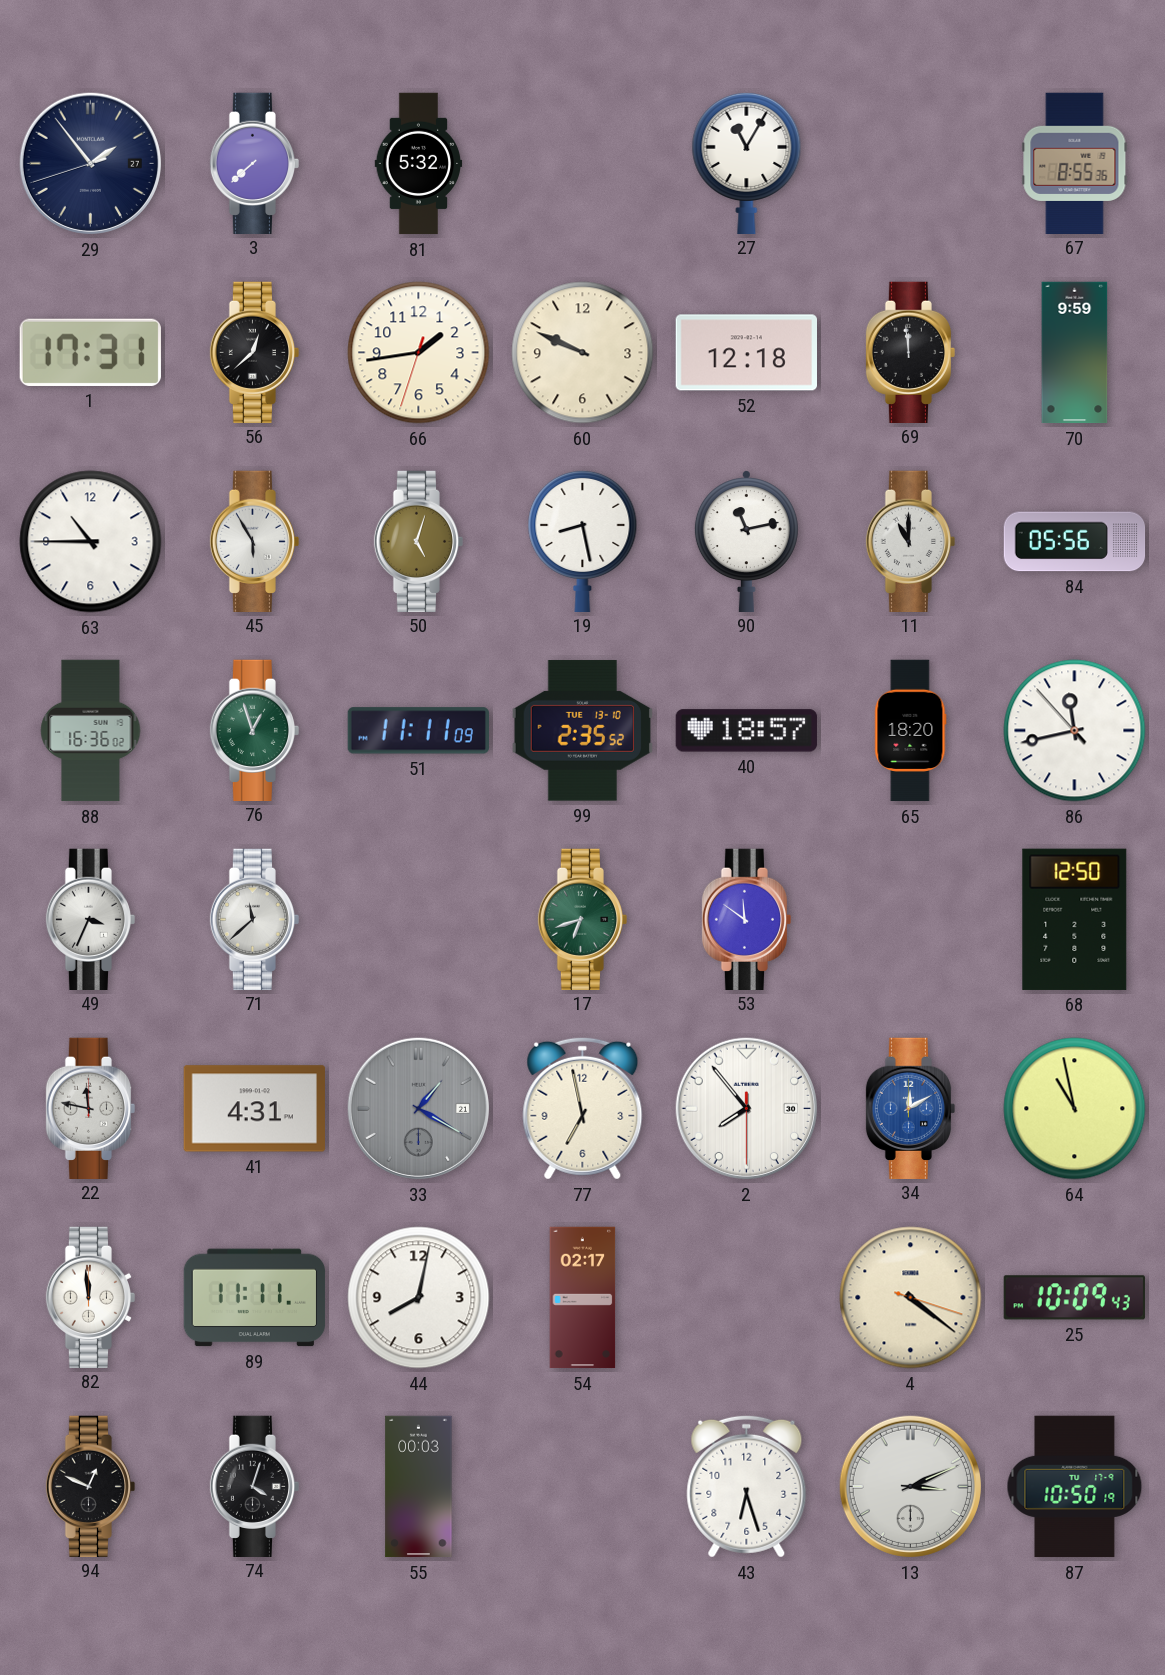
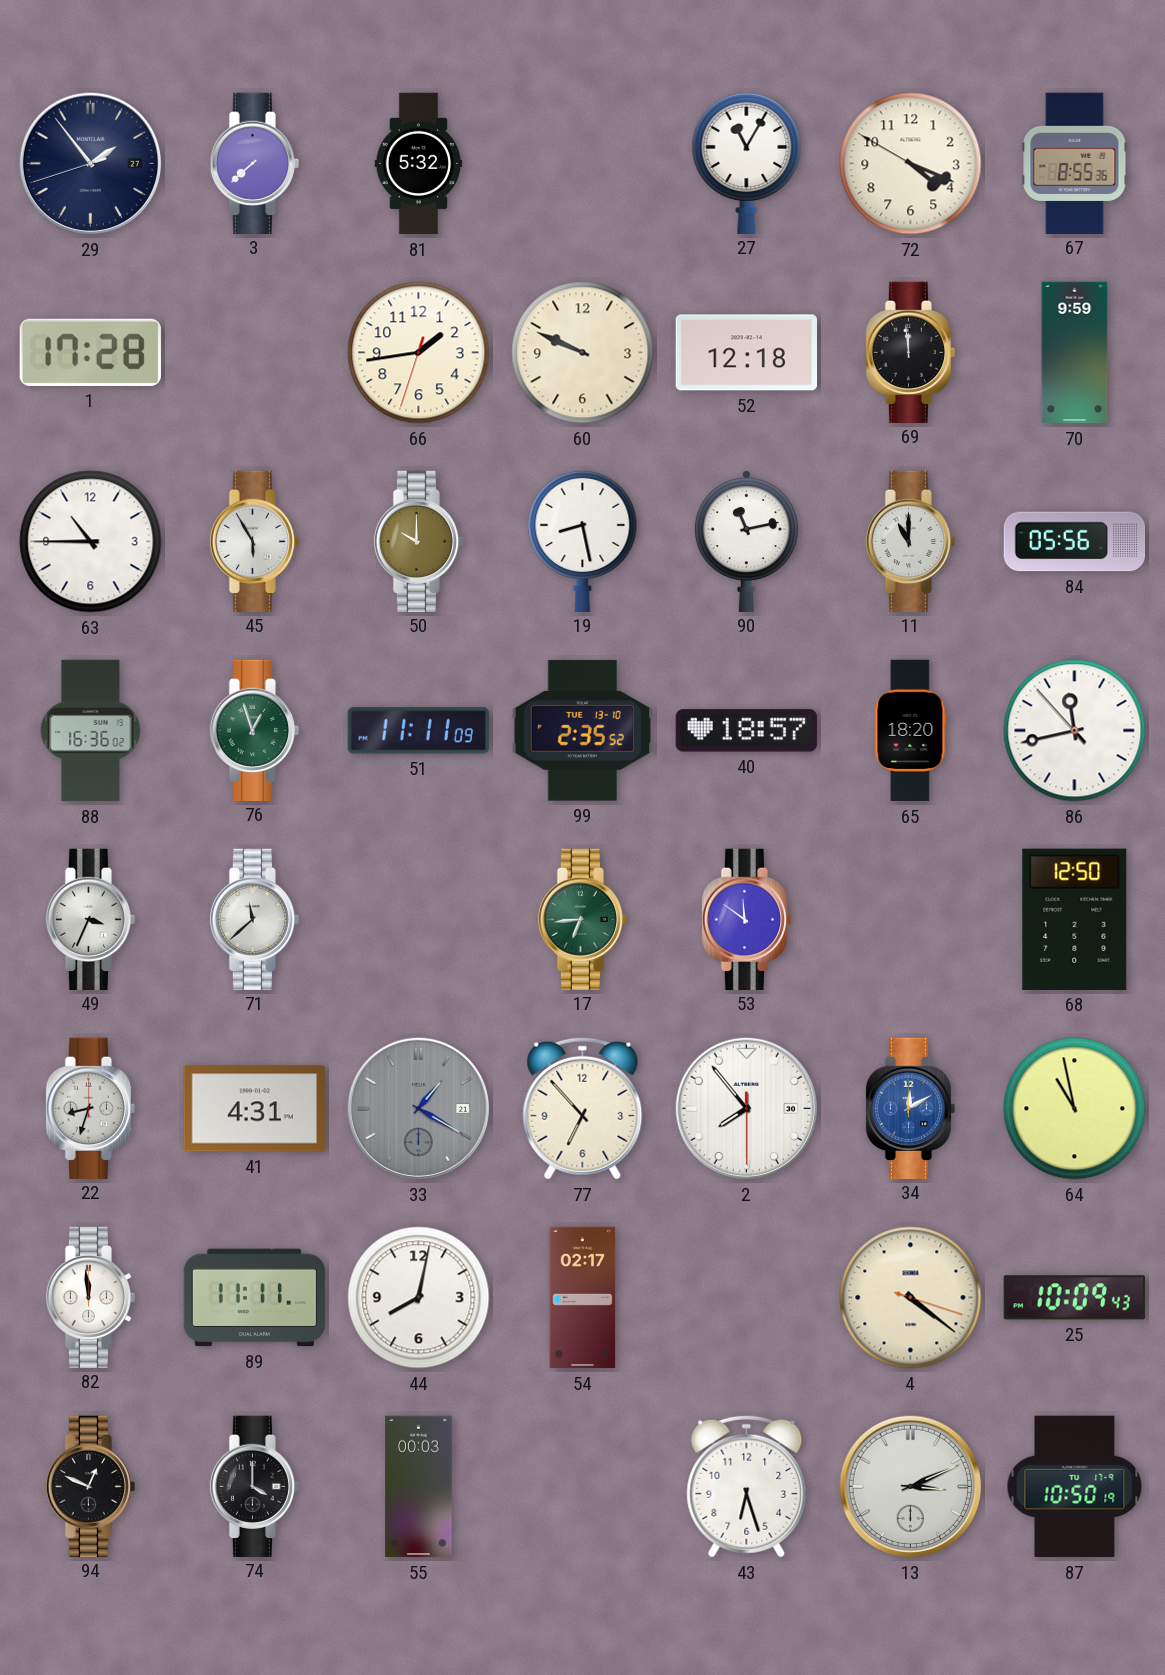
72: none -> 4:18
1: 17:31 -> 17:28
56: 12:38 -> none
50: 5:03 -> 10:00
17: 6:42 -> 6:44
22: 11:47 -> 8:33
77: 6:58 -> 6:53
74: 4:03 -> 4:00
